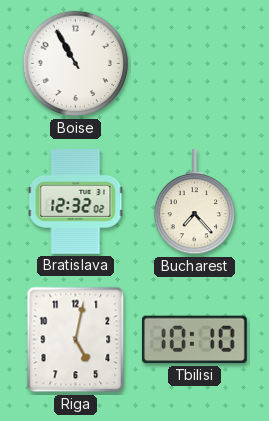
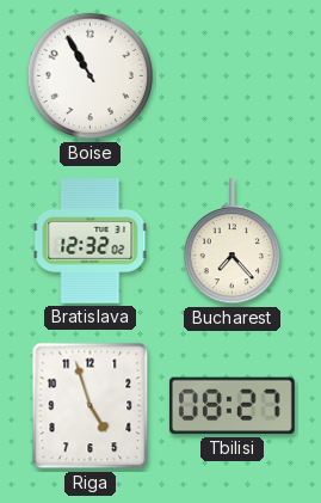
Riga: 5:02 -> 4:57
Tbilisi: 10:10 -> 08:27
